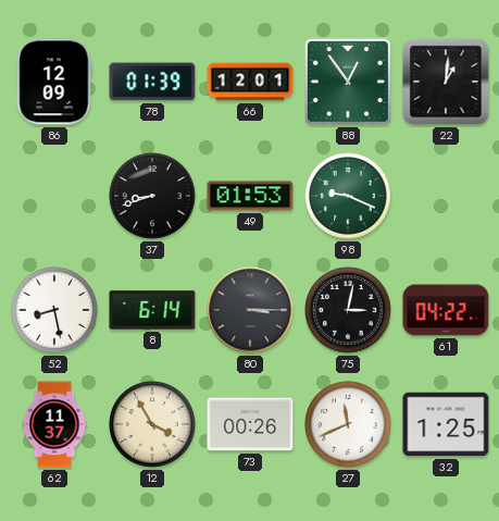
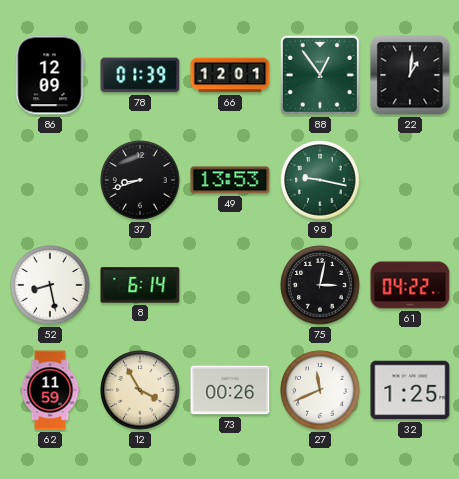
49: 01:53 -> 13:53
98: 9:19 -> 9:17
80: 3:15 -> none
62: 11:37 -> 11:59
